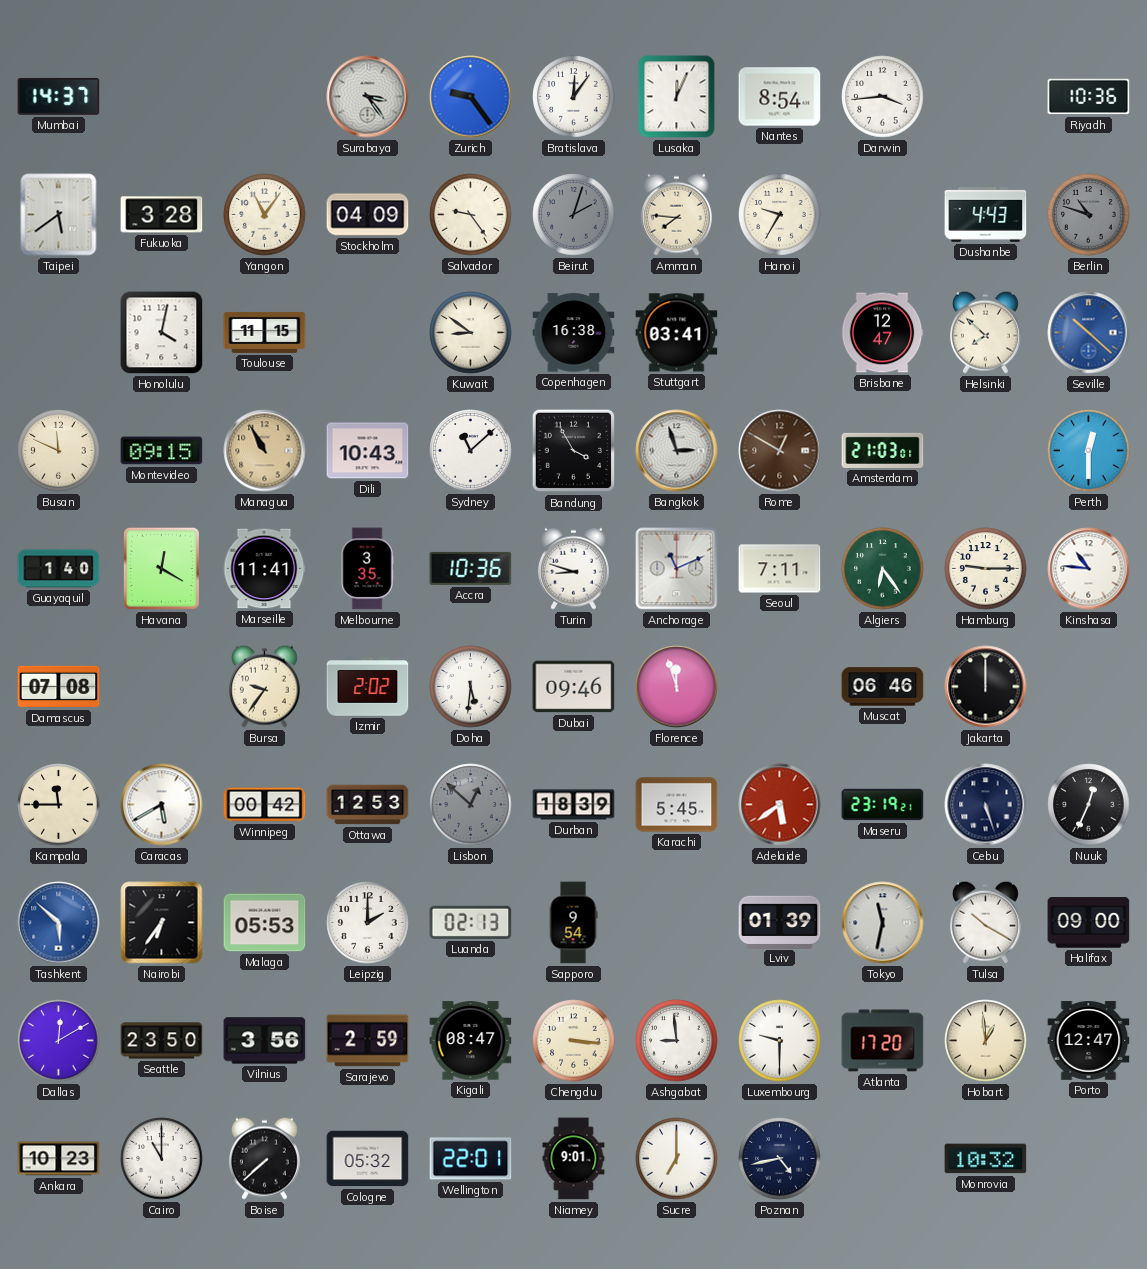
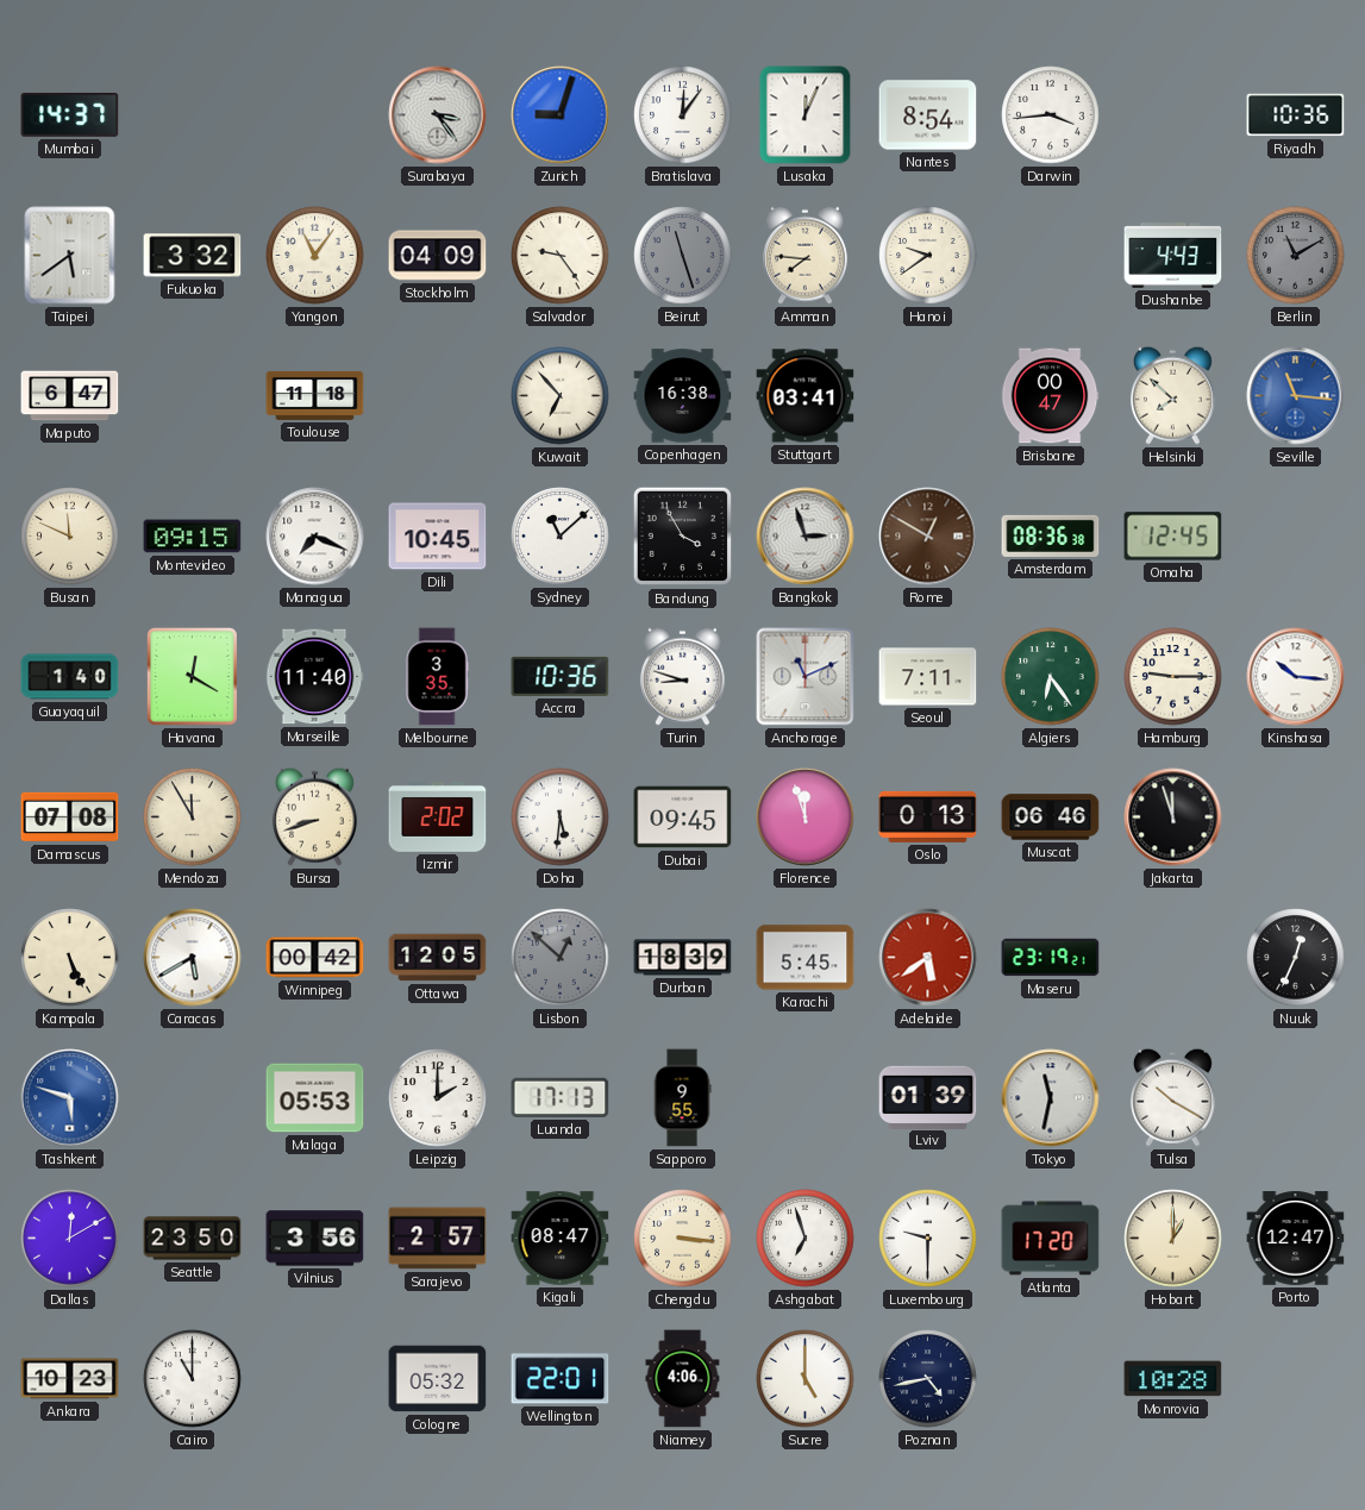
Zurich: 9:24 -> 9:03
Fukuoka: 3:28 -> 3:32
Beirut: 2:03 -> 11:27
Hanoi: 9:35 -> 9:39
Berlin: 10:48 -> 11:10
Maputo: none -> 6:47
Honolulu: 4:02 -> none
Toulouse: 11:15 -> 11:18
Kuwait: 8:51 -> 6:53
Brisbane: 12:47 -> 00:47
Seville: 10:22 -> 11:16
Managua: 10:55 -> 7:19
Managua dial: champagne -> white
Dili: 10:43 -> 10:45
Amsterdam: 21:03 -> 08:36
Omaha: none -> 12:45
Perth: 12:30 -> none
Marseille: 11:41 -> 11:40
Kinshasa: 10:46 -> 10:16
Mendoza: none -> 11:55
Bursa: 9:36 -> 8:42
Dubai: 09:46 -> 09:45
Oslo: none -> 0:13
Jakarta: 12:00 -> 11:57
Kampala: 11:45 -> 5:26
Ottawa: 12:53 -> 12:05
Cebu: 5:27 -> none
Tashkent: 5:52 -> 5:48
Nairobi: 6:36 -> none
Luanda: 02:13 -> 17:13
Sapporo: 9:54 -> 9:55
Halifax: 09:00 -> none
Sarajevo: 2:59 -> 2:57
Ashgabat: 8:59 -> 6:57
Hobart: 12:59 -> 1:00
Boise: 7:38 -> none
Niamey: 9:01 -> 4:06
Sucre: 7:00 -> 5:00
Monrovia: 10:32 -> 10:28
